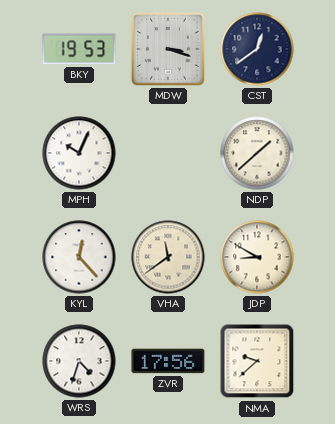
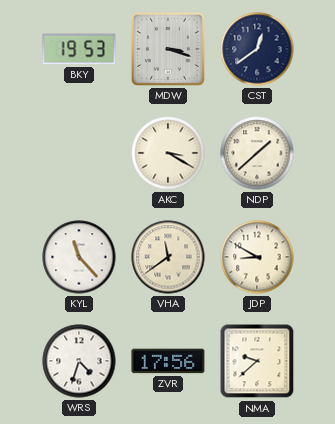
MPH: 10:04 -> none
AKC: none -> 3:20
KYL: 12:23 -> 11:23
